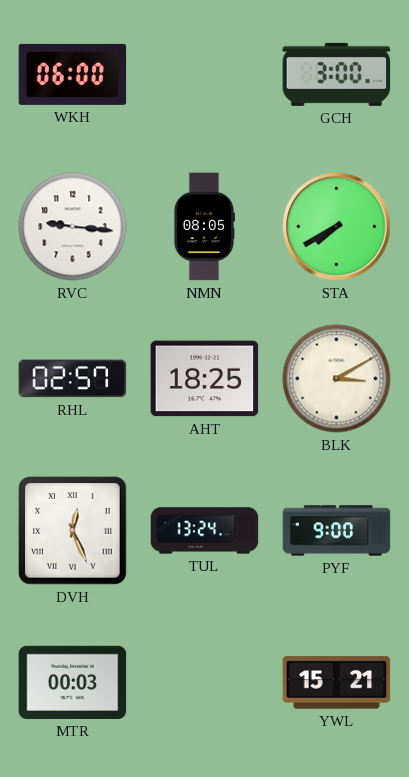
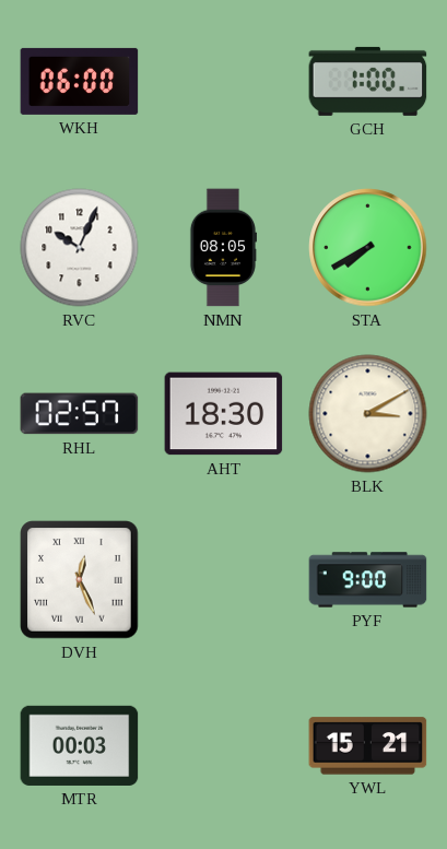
GCH: 3:00 -> 1:00
RVC: 9:16 -> 10:04
AHT: 18:25 -> 18:30
TUL: 13:24 -> none
